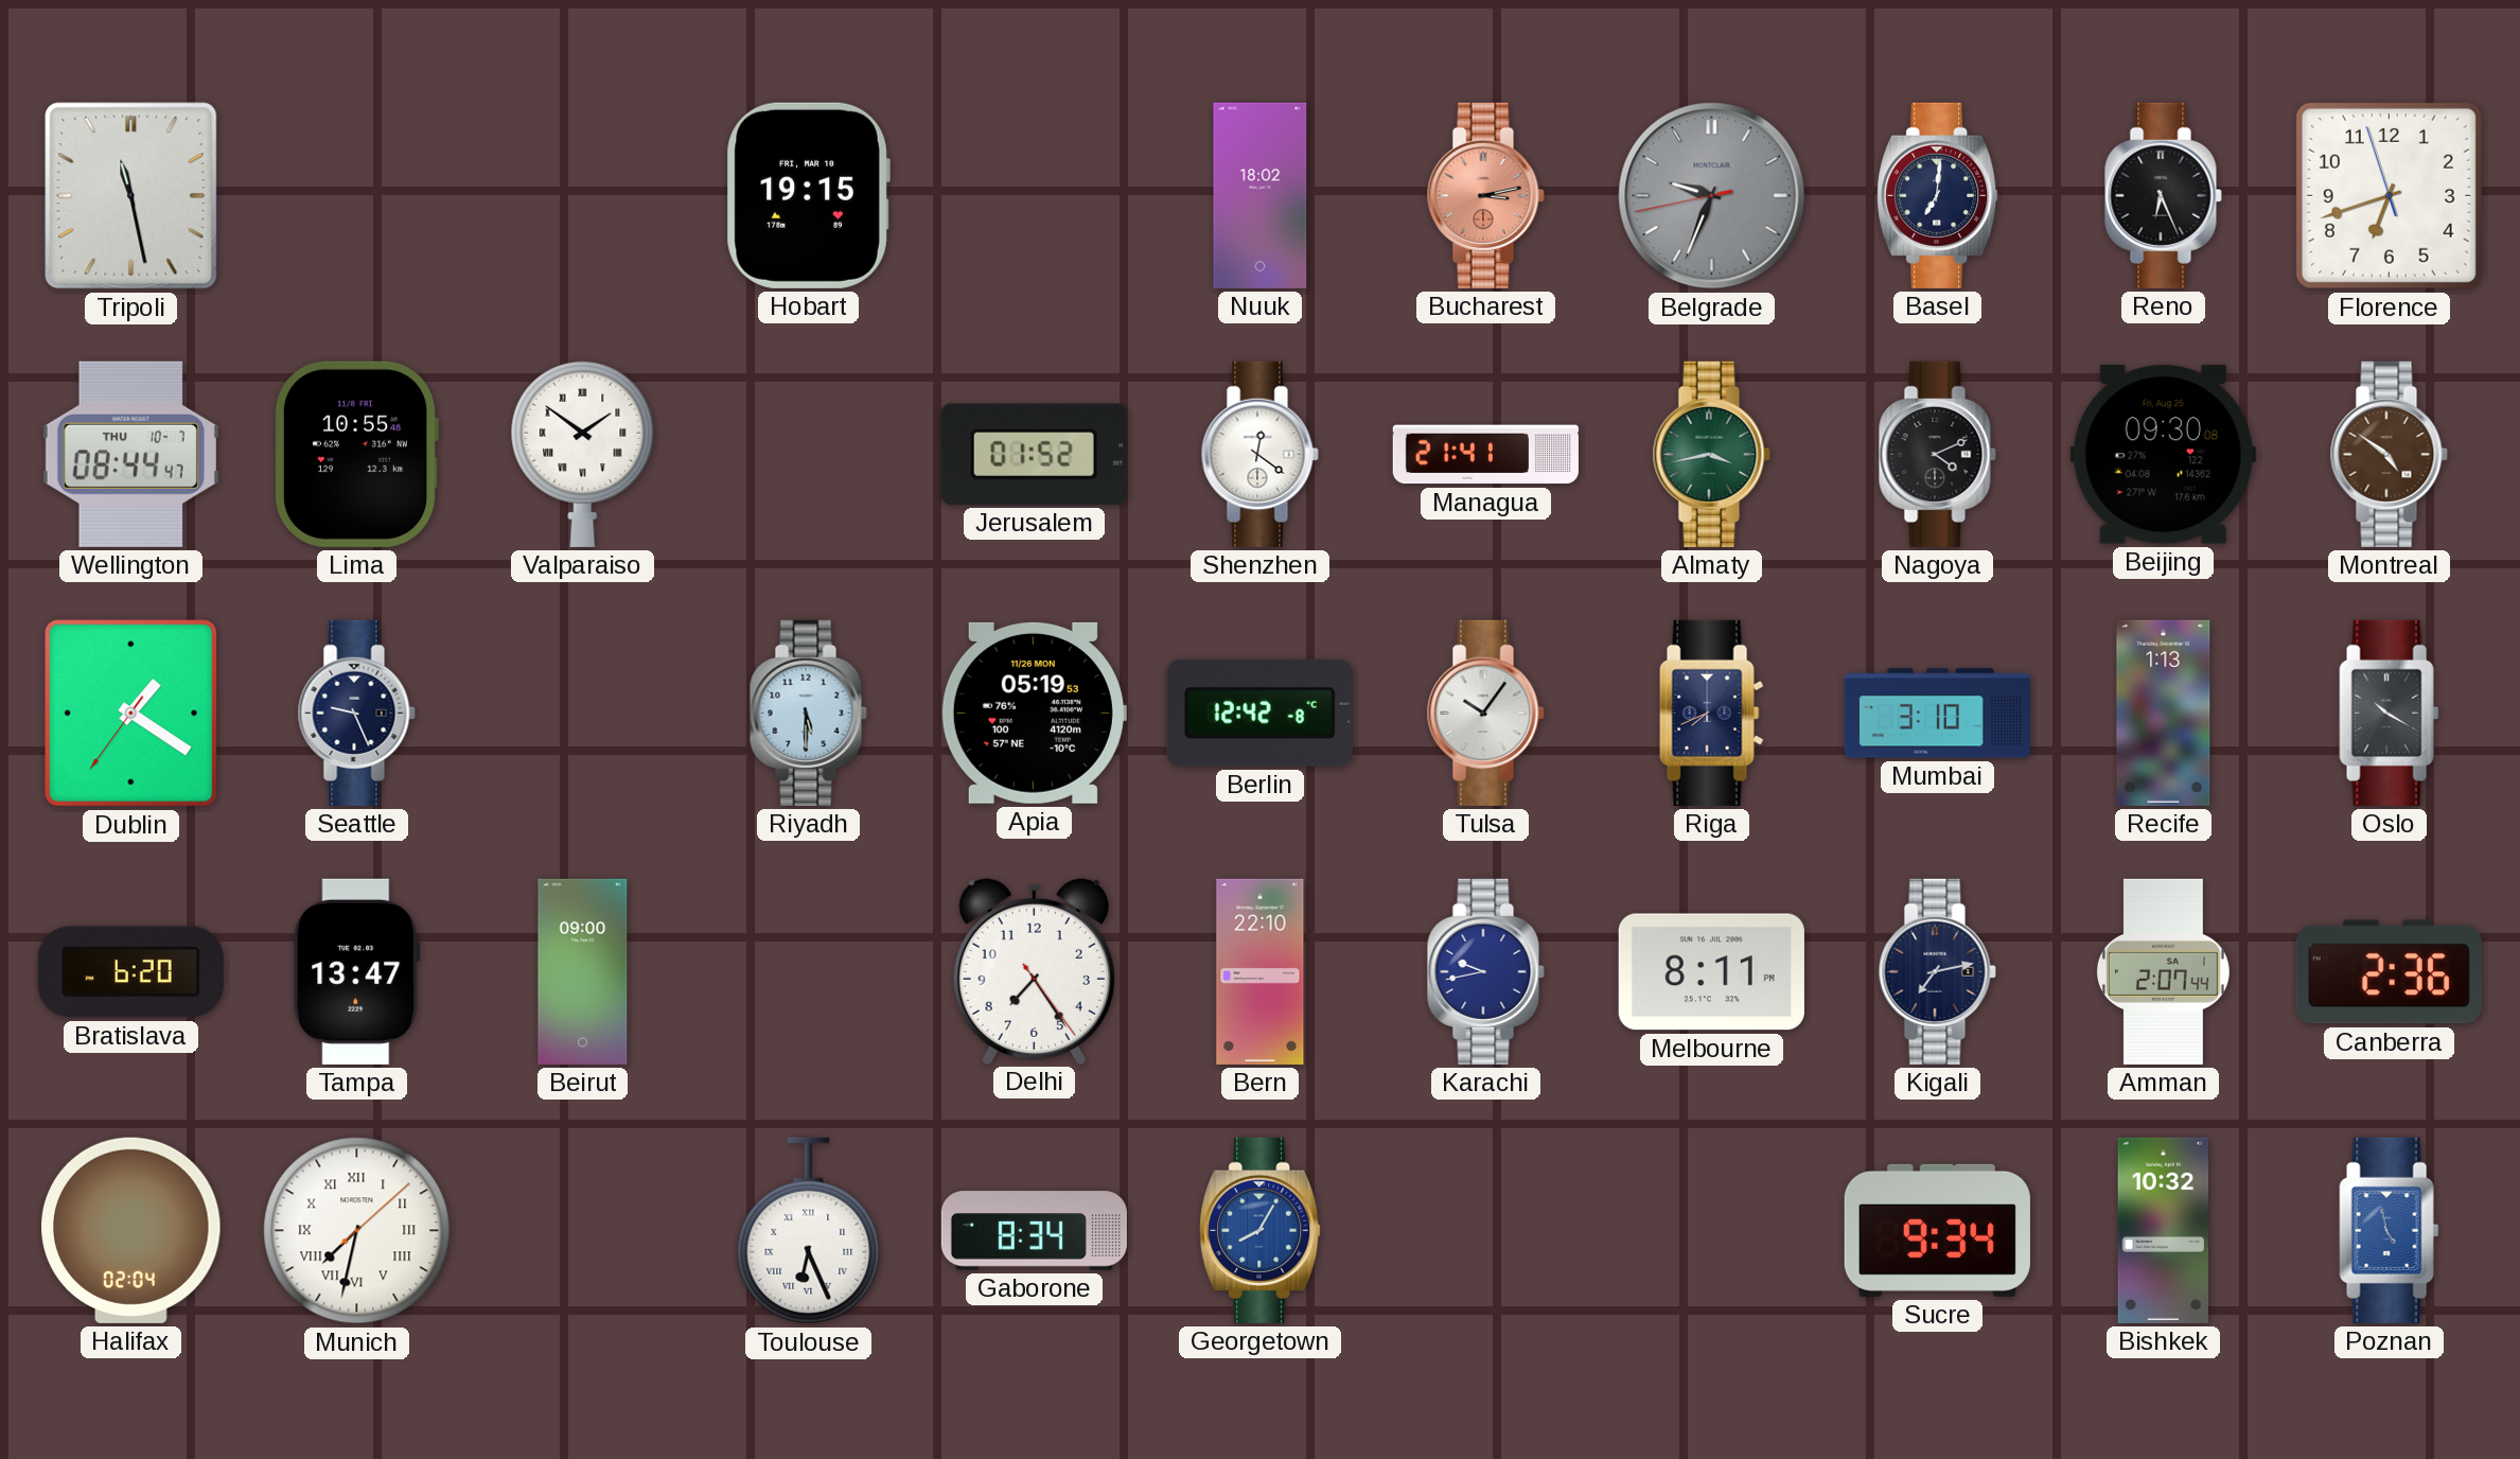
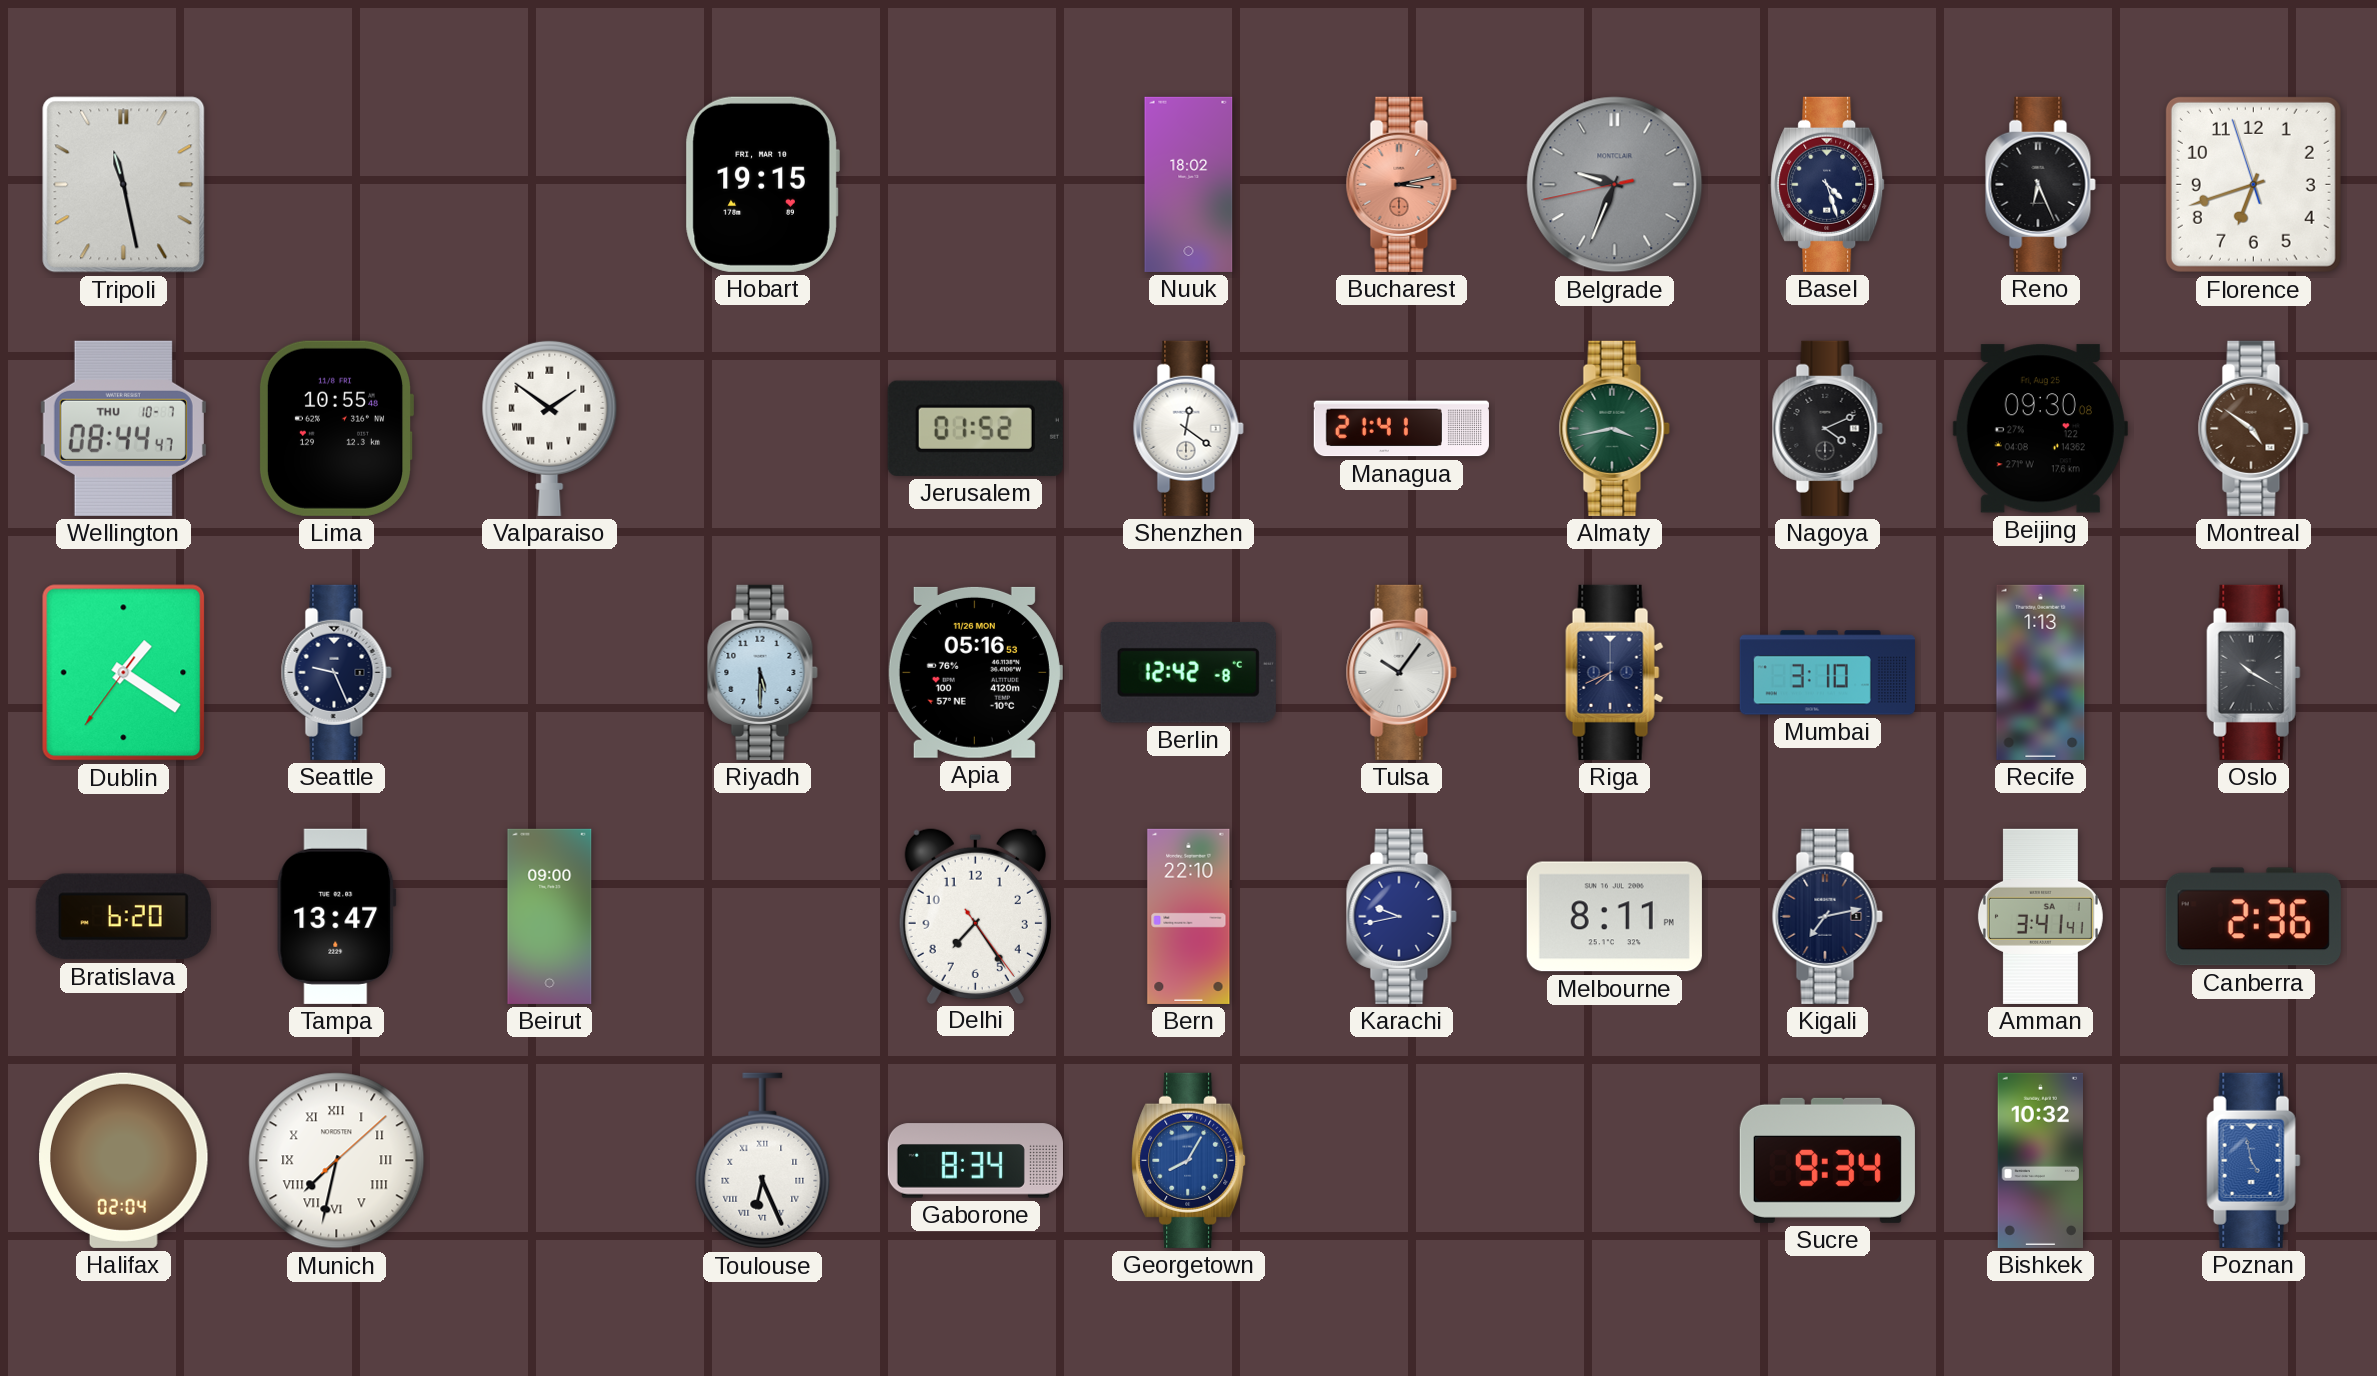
Basel: 7:01 -> 4:27
Apia: 05:19 -> 05:16
Amman: 2:07 -> 3:41
